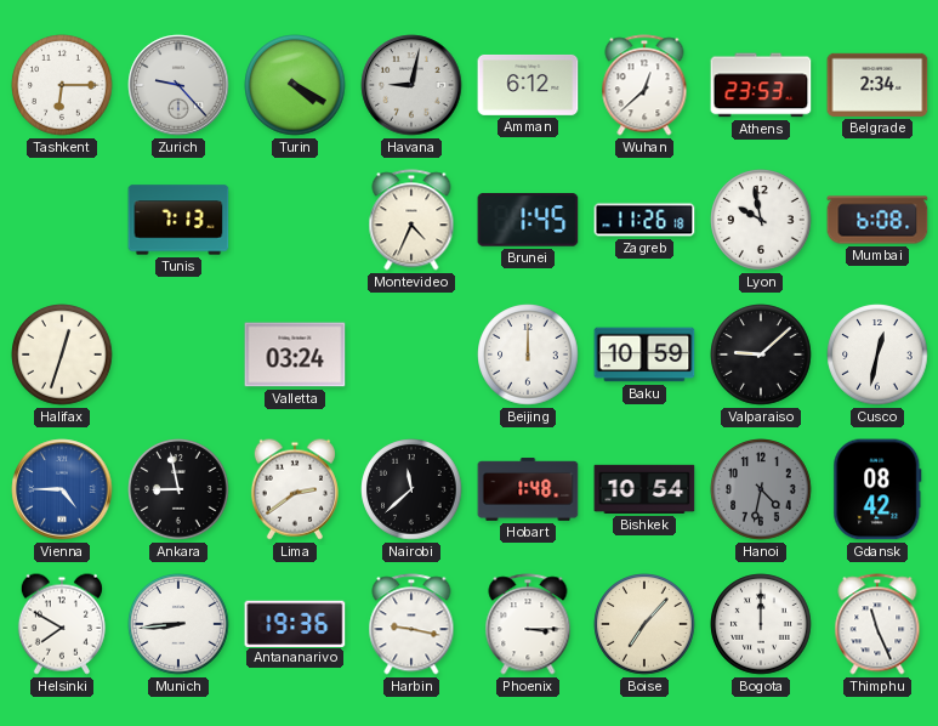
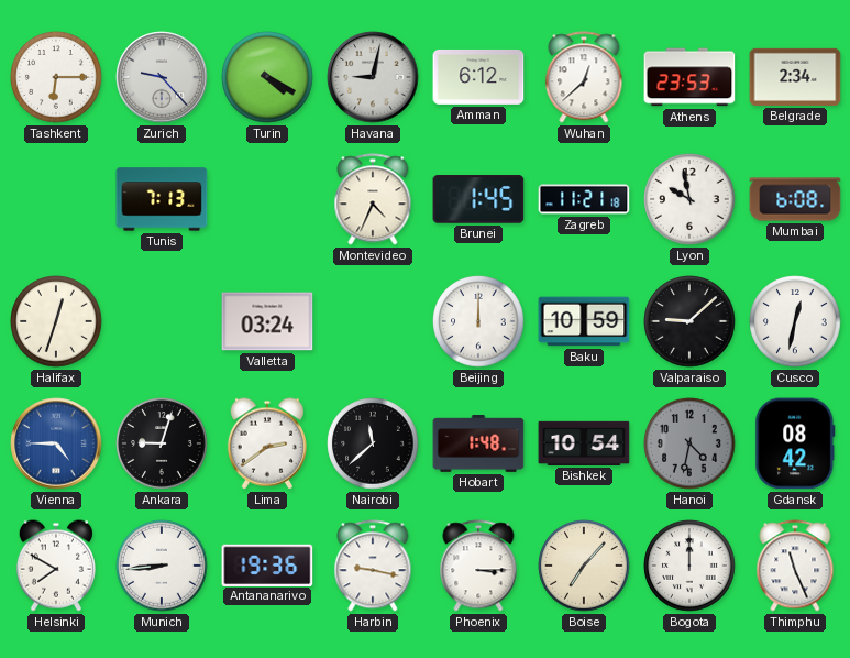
Zagreb: 11:26 -> 11:21
Ankara: 8:58 -> 9:03
